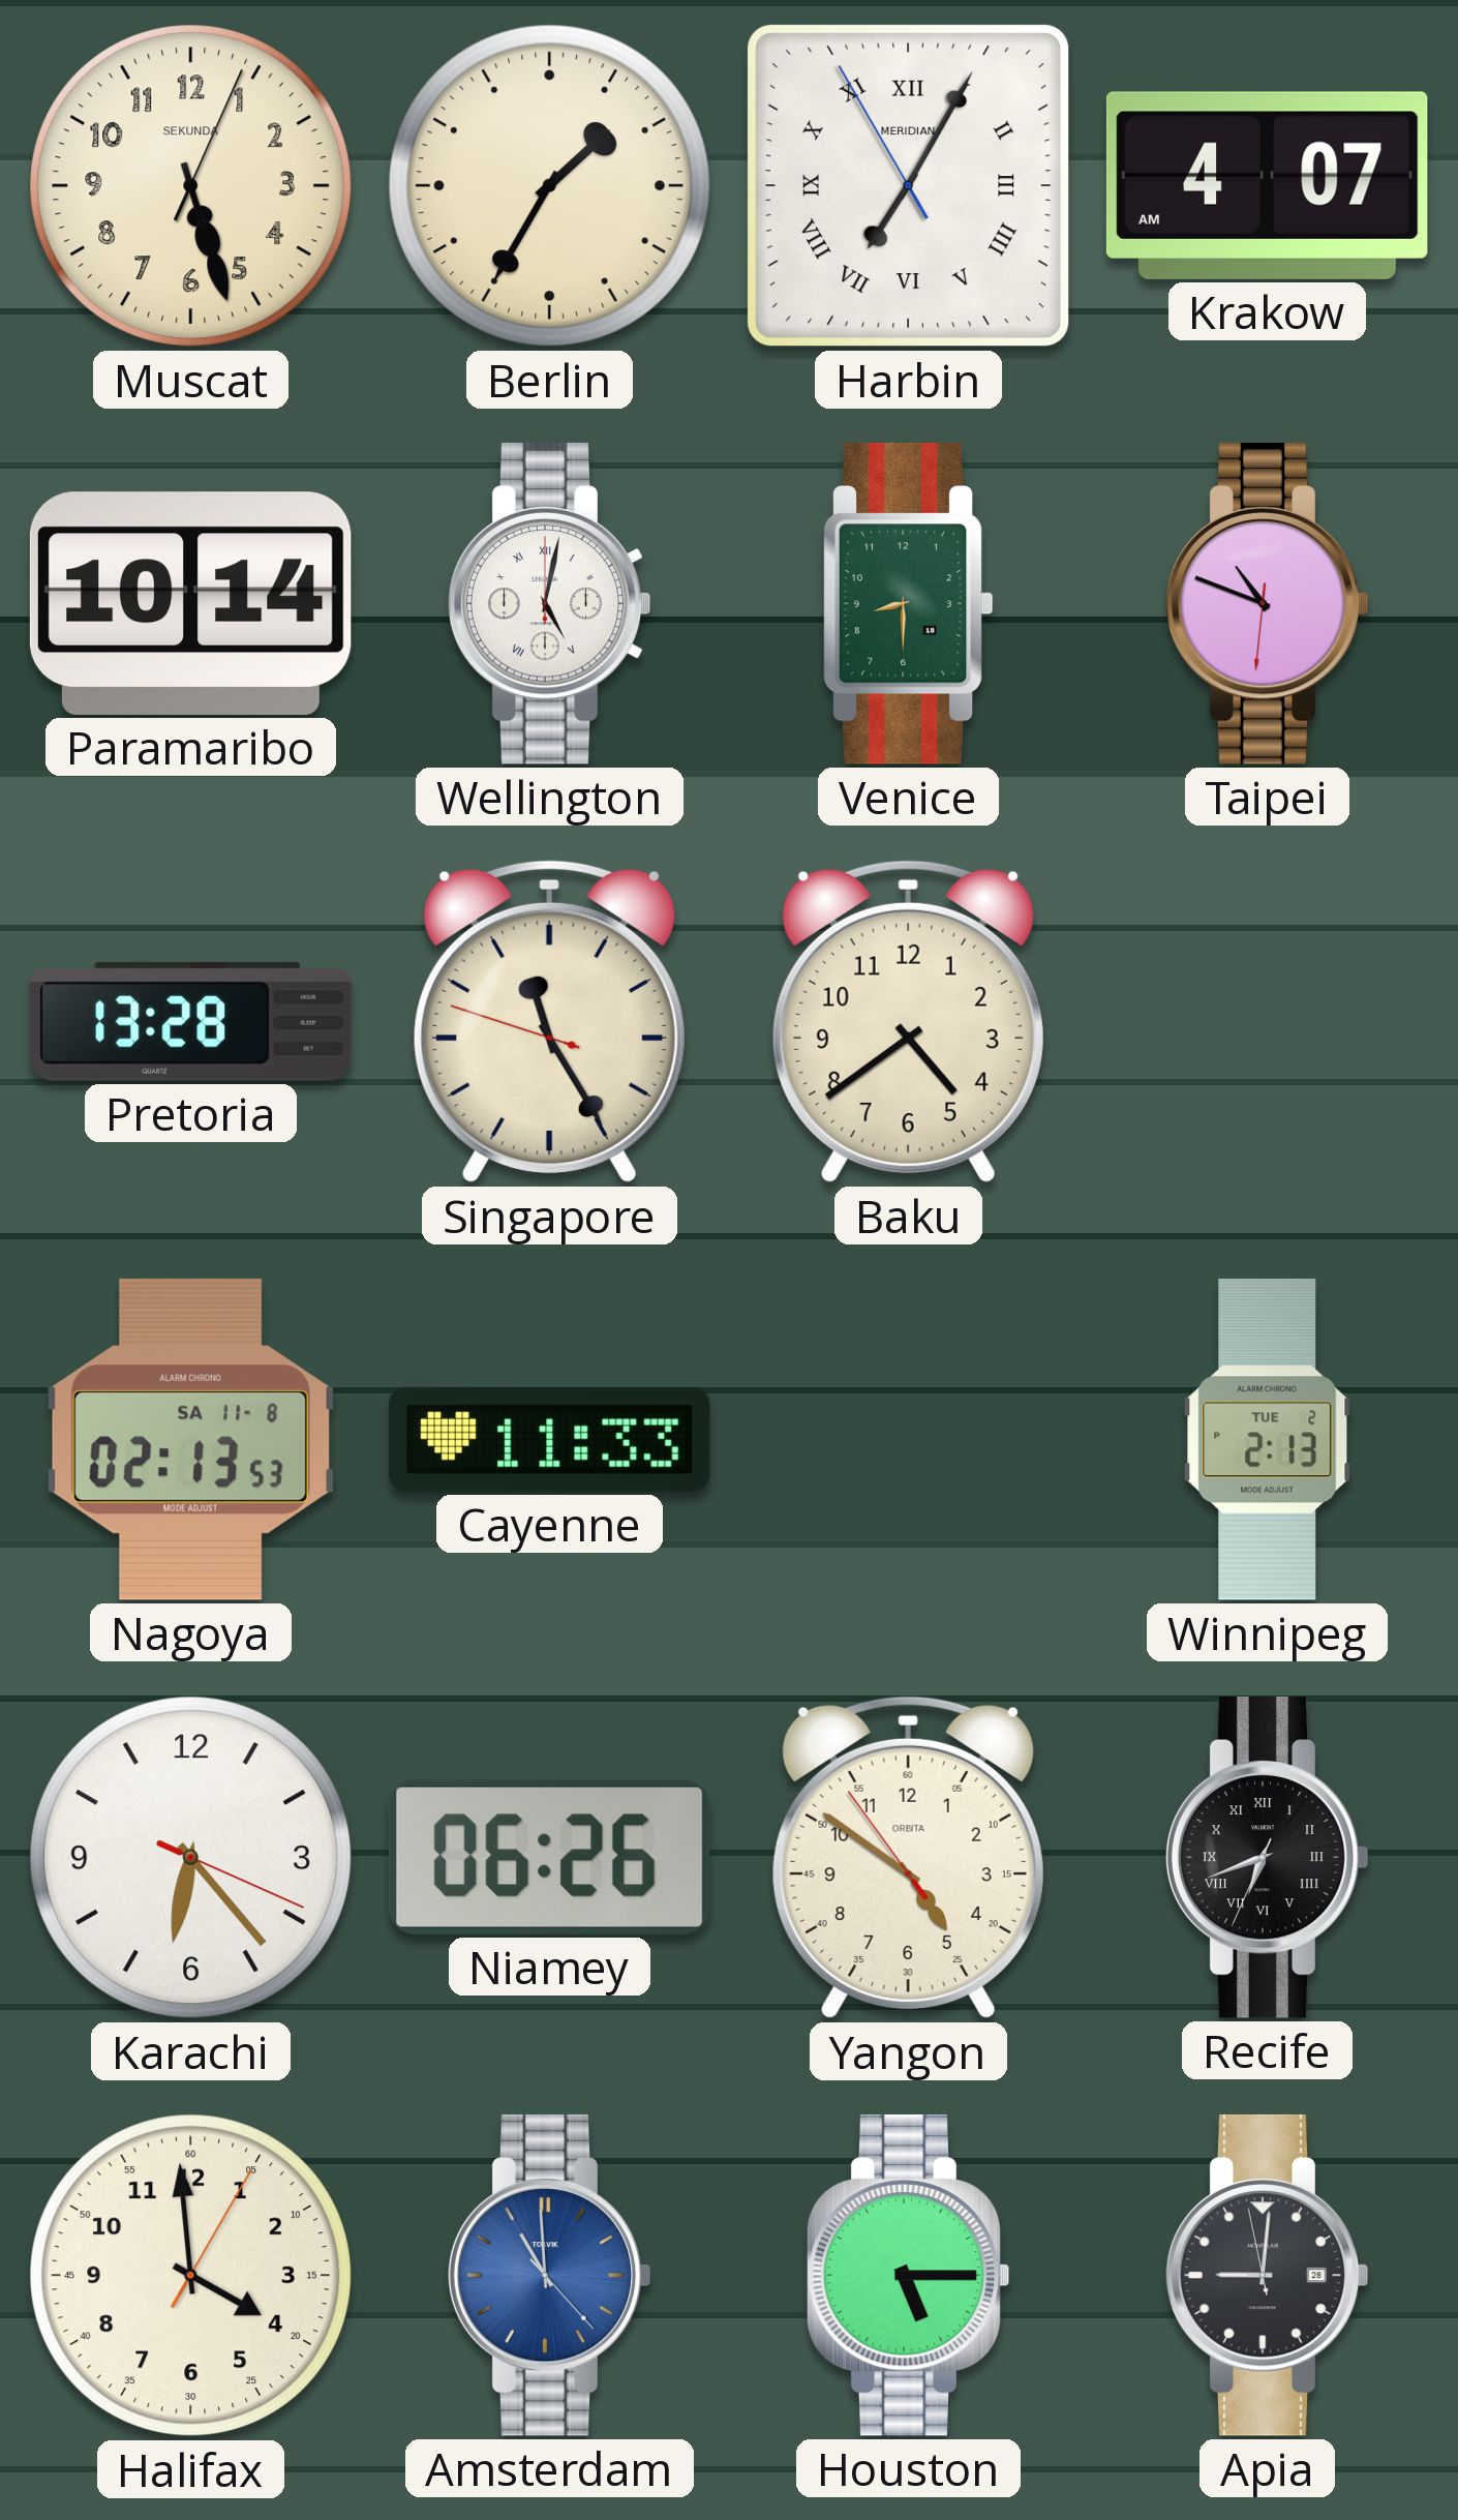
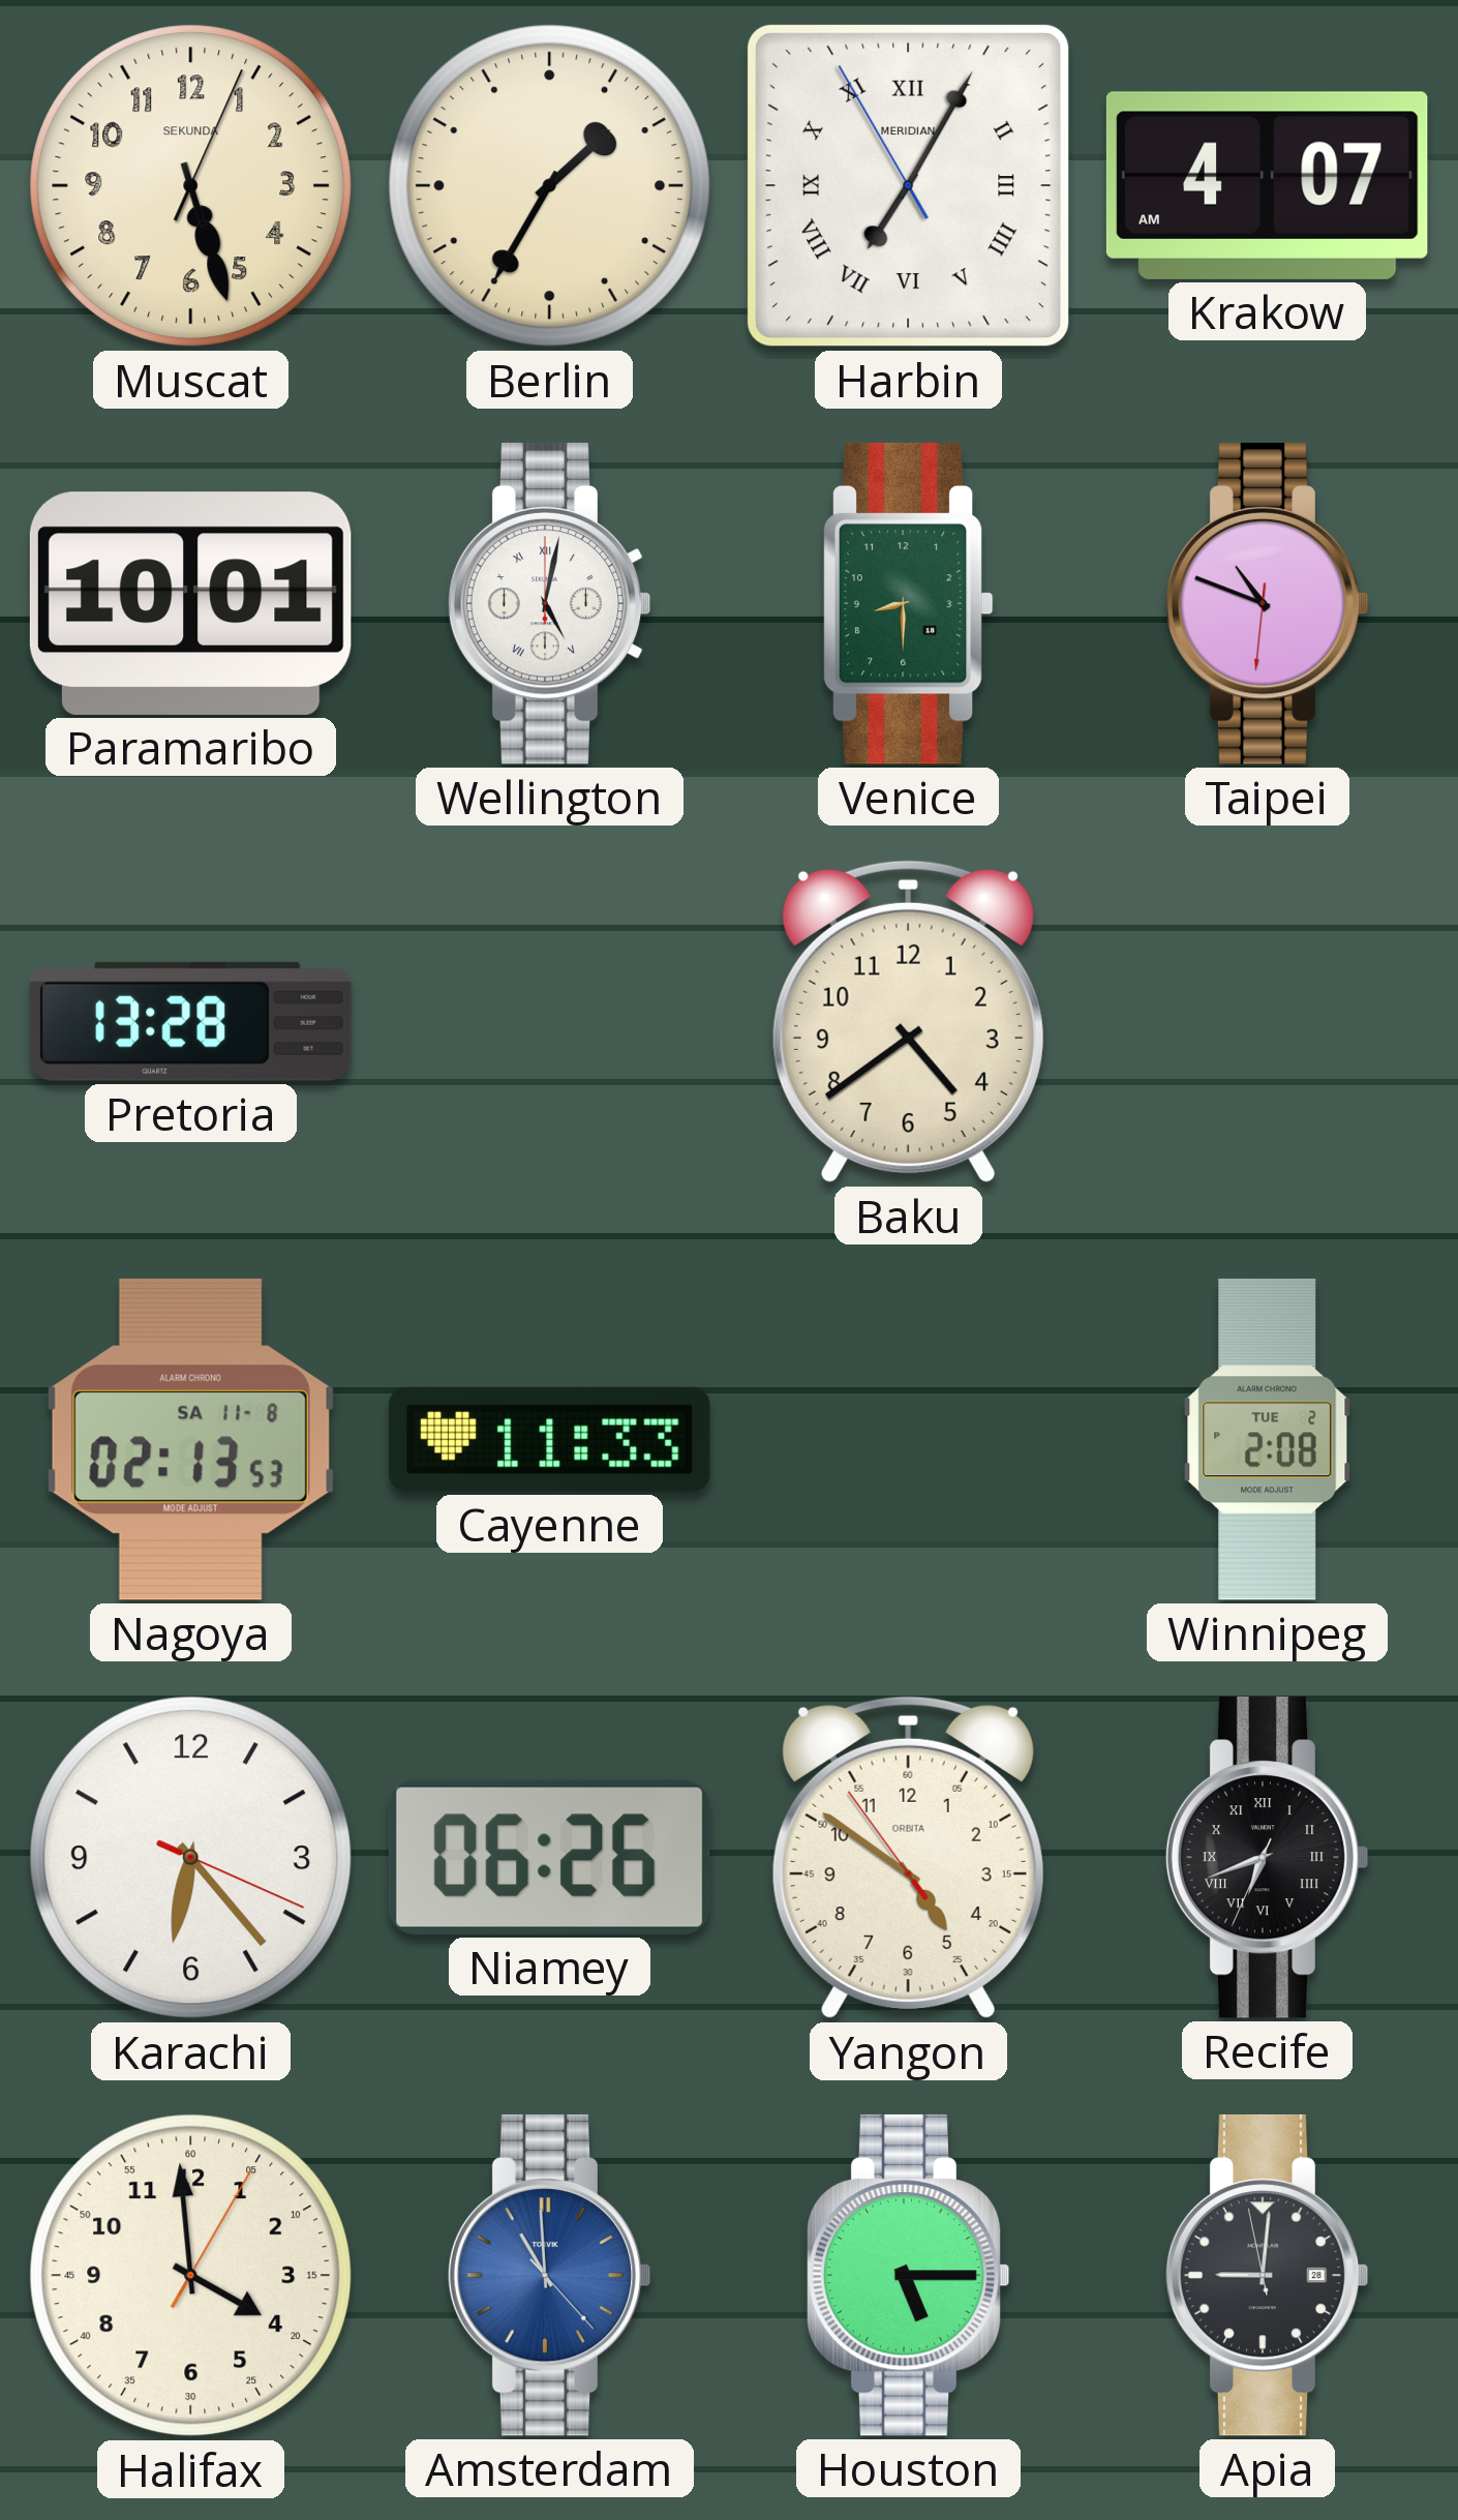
Paramaribo: 10:14 -> 10:01
Singapore: 11:24 -> none
Winnipeg: 2:13 -> 2:08
